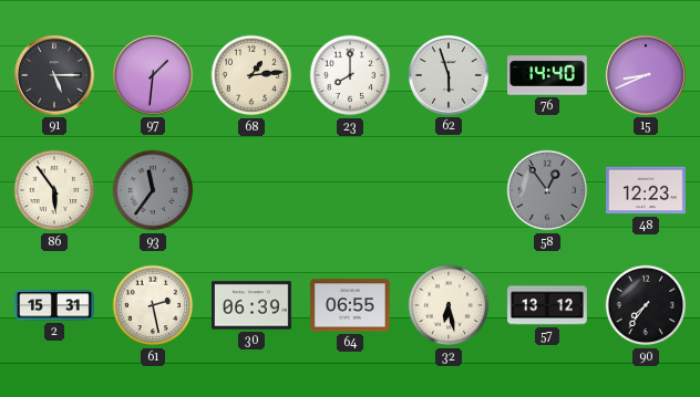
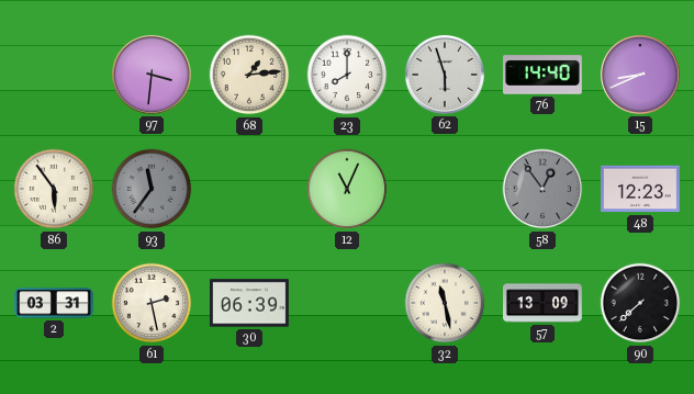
91: 5:15 -> none
97: 1:31 -> 3:31
12: none -> 11:04
2: 15:31 -> 03:31
64: 06:55 -> none
32: 6:28 -> 11:28
57: 13:12 -> 13:09
90: 7:36 -> 7:38
